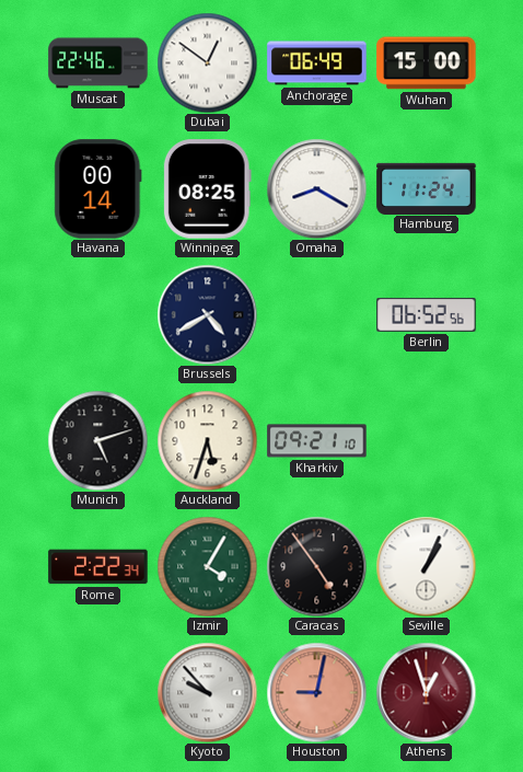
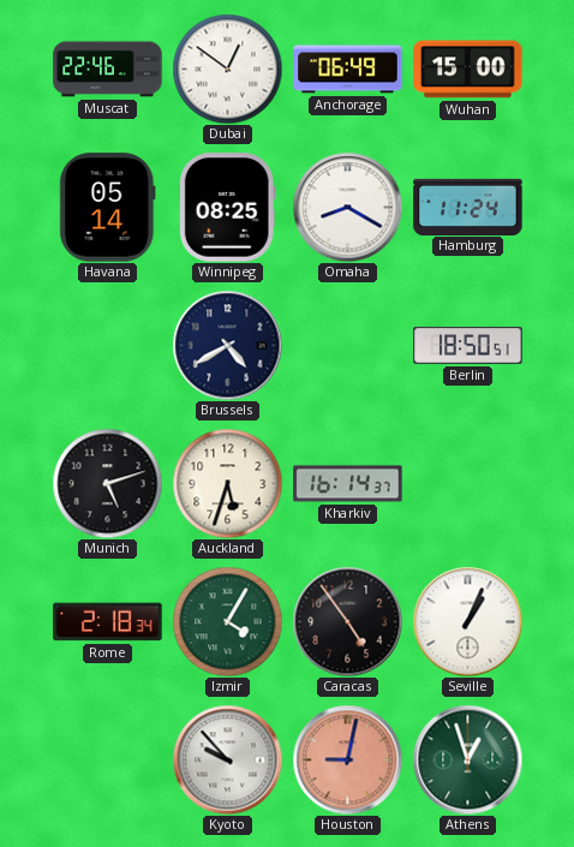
Havana: 00:14 -> 05:14
Berlin: 06:52 -> 18:50
Kharkiv: 09:21 -> 16:14
Rome: 2:22 -> 2:18
Athens dial: burgundy -> green
